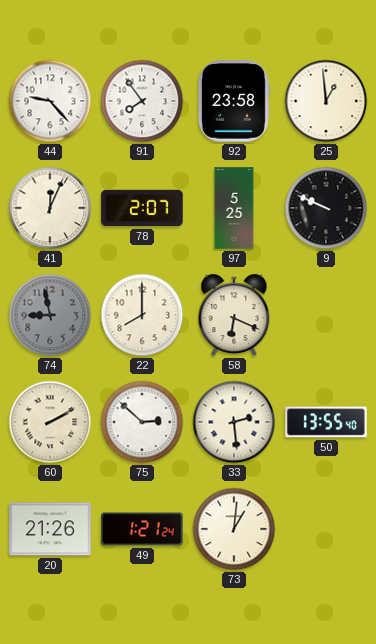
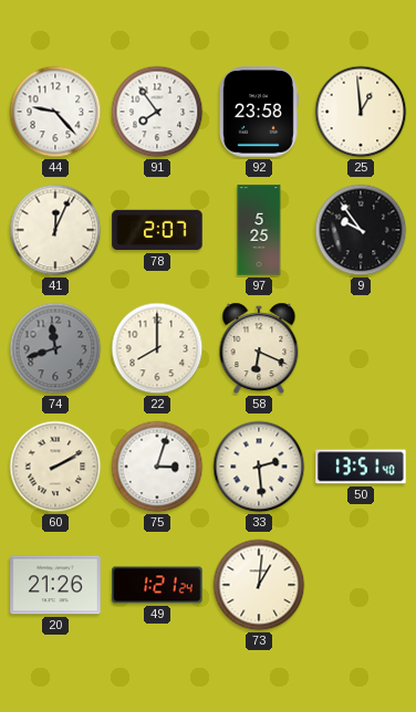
9: 9:49 -> 9:54
74: 8:58 -> 11:42
75: 2:52 -> 3:03
50: 13:55 -> 13:51
